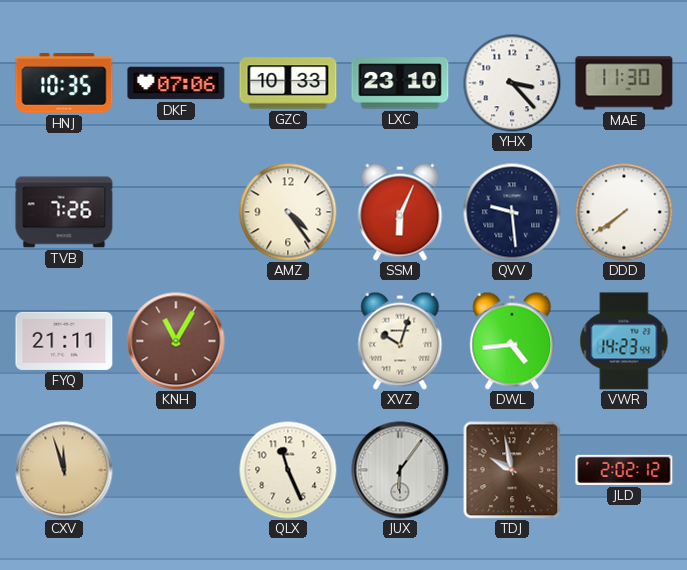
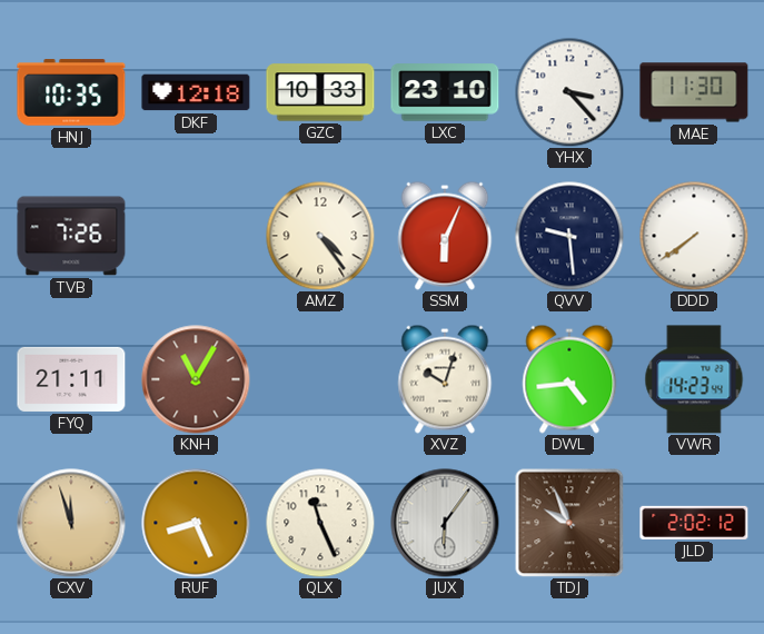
DKF: 07:06 -> 12:18
RUF: none -> 8:26
TDJ: 9:58 -> 9:56
